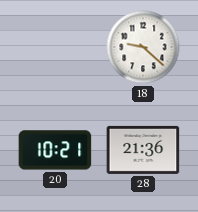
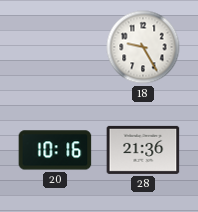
18: 9:22 -> 9:25
20: 10:21 -> 10:16
